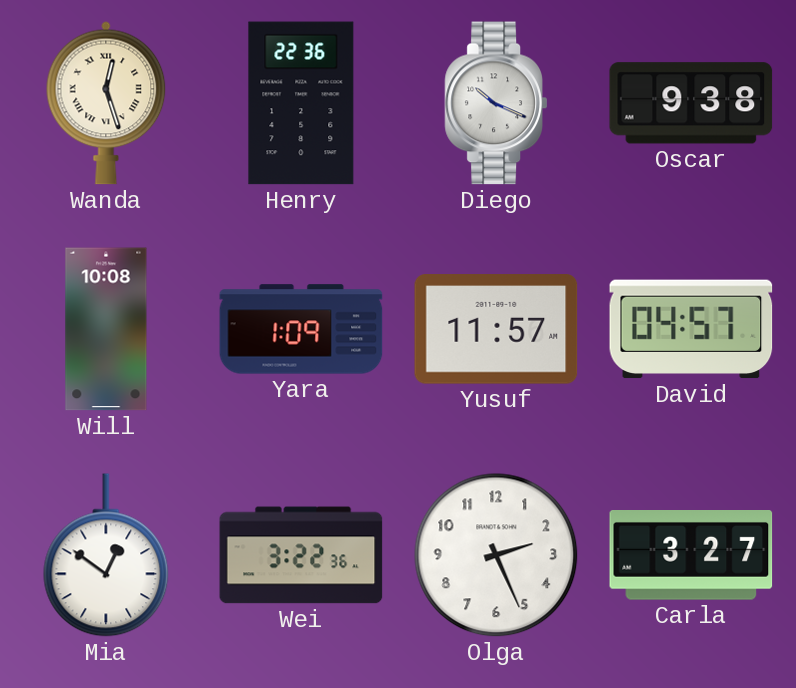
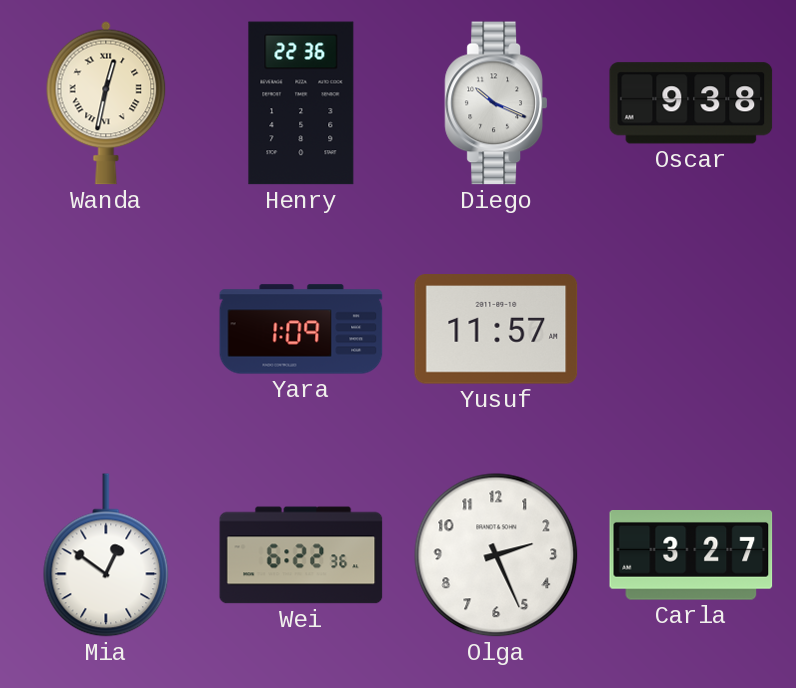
Wanda: 12:27 -> 12:32
Will: 10:08 -> none
David: 04:57 -> none
Wei: 3:22 -> 6:22
